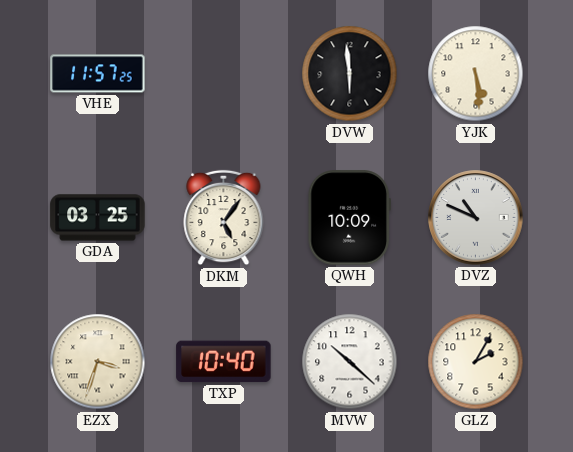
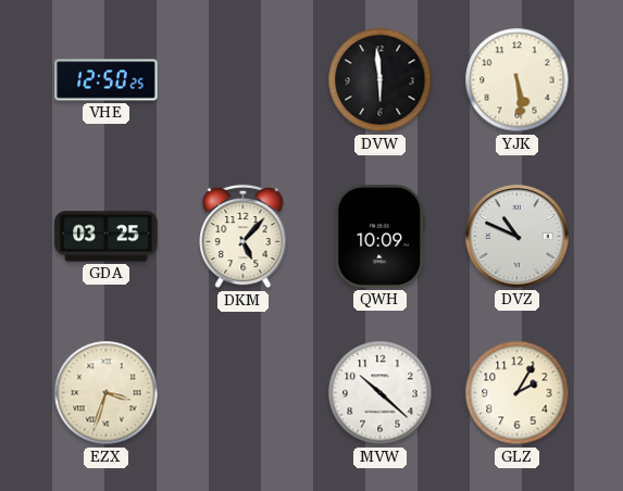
VHE: 11:57 -> 12:50
DKM: 5:06 -> 5:07
TXP: 10:40 -> none
